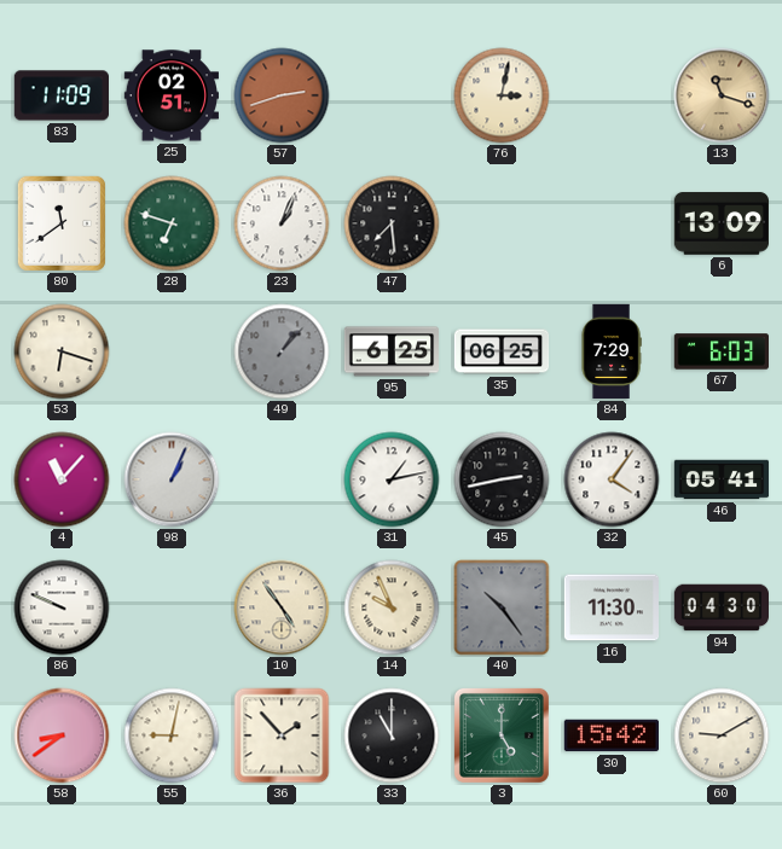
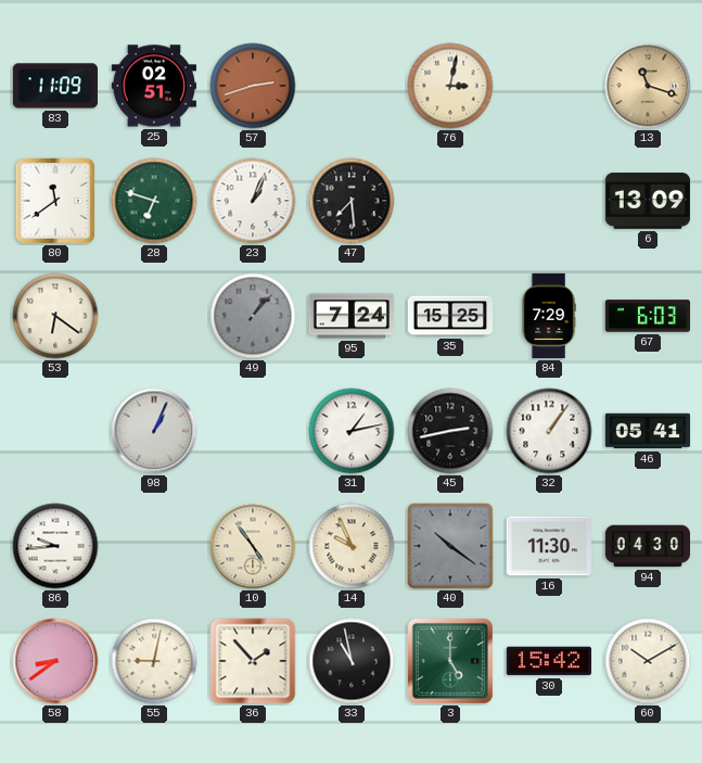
53: 6:18 -> 6:21
95: 6:25 -> 7:24
35: 06:25 -> 15:25
4: 11:07 -> none
32: 4:06 -> 1:06
86: 9:49 -> 9:44
40: 10:24 -> 10:21
33: 11:00 -> 10:58
60: 9:10 -> 10:10
